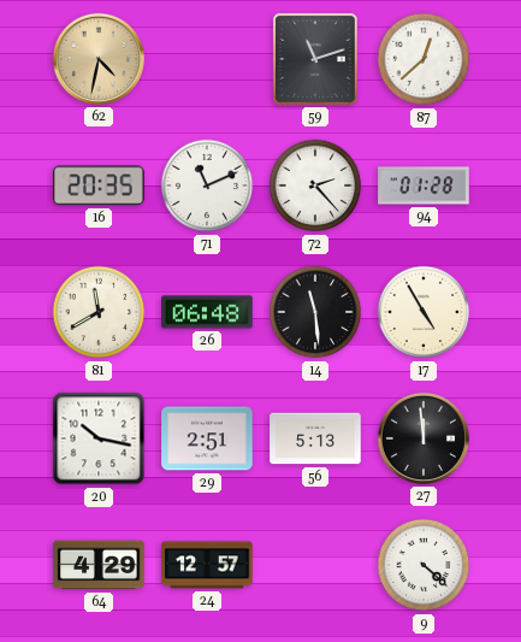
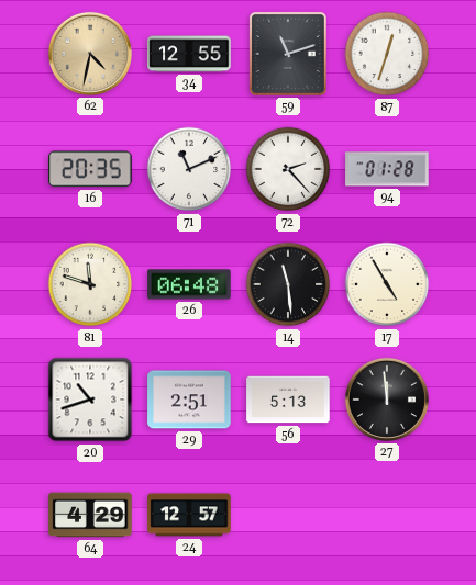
34: none -> 12:55
87: 12:38 -> 12:33
81: 11:40 -> 11:48
20: 10:17 -> 10:42
9: 4:22 -> none
